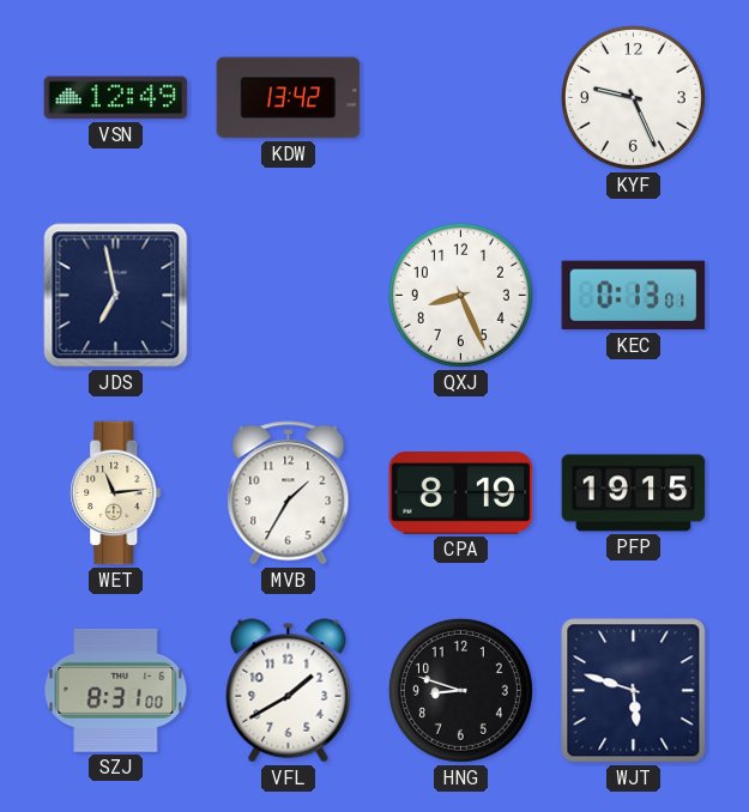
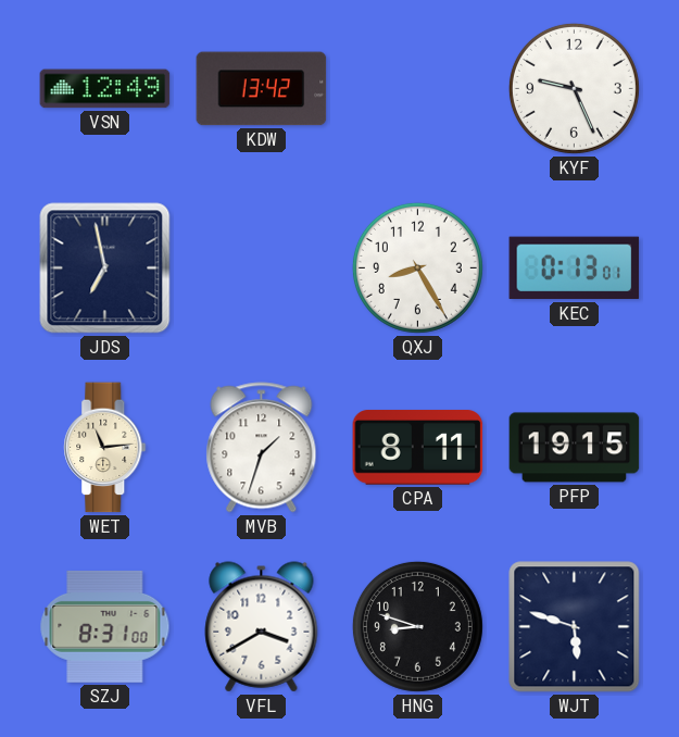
QXJ: 8:26 -> 8:25
MVB: 1:35 -> 1:33
CPA: 8:19 -> 8:11
VFL: 1:40 -> 3:40
